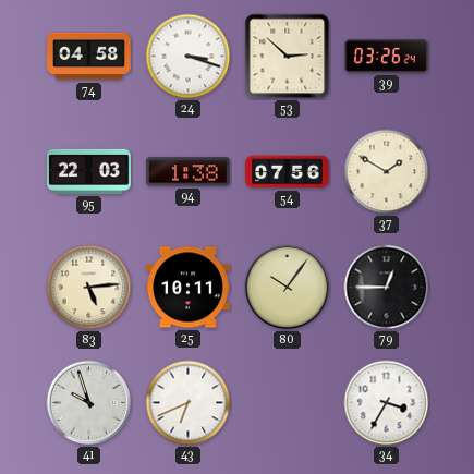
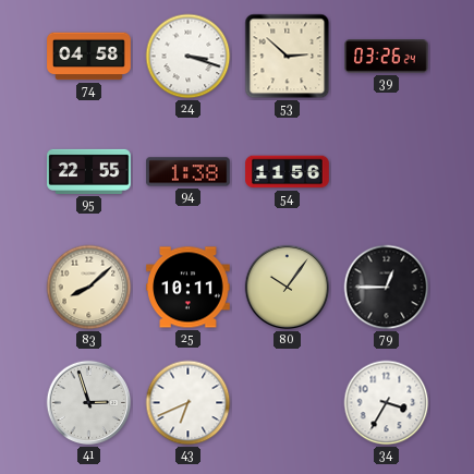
95: 22:03 -> 22:55
54: 07:56 -> 11:56
37: 1:50 -> none
83: 5:14 -> 8:08
41: 9:57 -> 2:57
